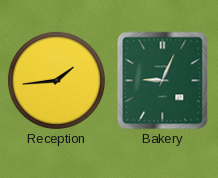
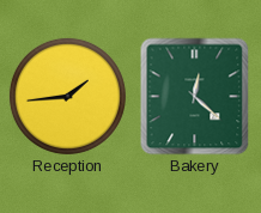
Bakery: 9:04 -> 12:22
